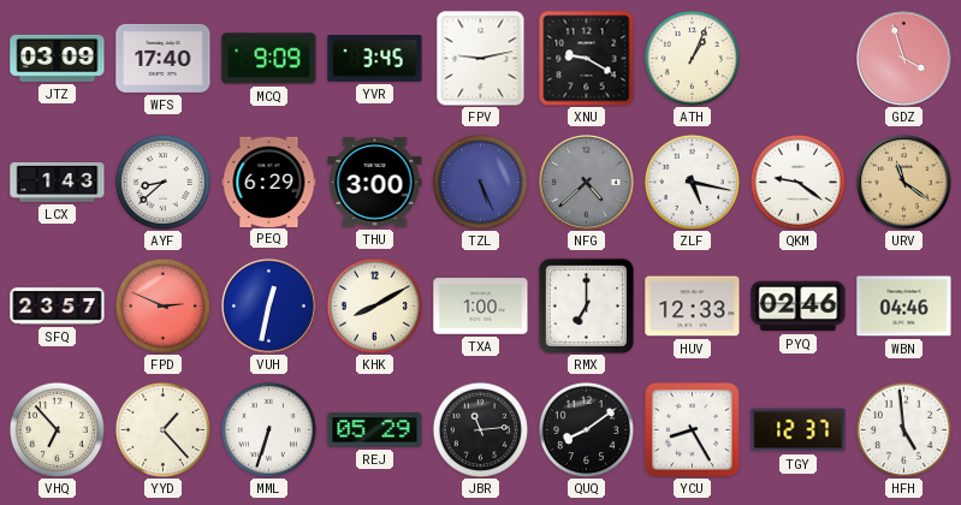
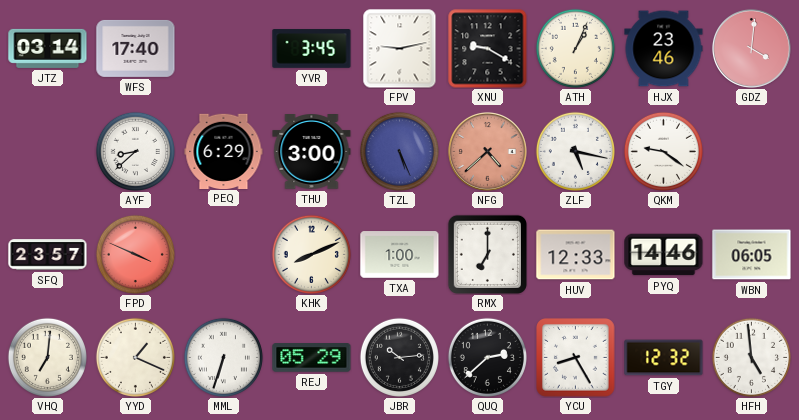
JTZ: 03:09 -> 03:14
MCQ: 9:09 -> none
HJX: none -> 23:46
GDZ: 3:57 -> 4:01
LCX: 1:43 -> none
NFG dial: grey -> salmon
URV: 11:21 -> none
FPD: 2:49 -> 3:49
VUH: 12:32 -> none
KHK: 8:10 -> 8:11
PYQ: 02:46 -> 14:46
WBN: 04:46 -> 06:05
VHQ: 6:53 -> 7:01
YYD: 1:23 -> 1:19
JBR: 11:14 -> 10:14
QUQ: 8:09 -> 2:38
TGY: 12:37 -> 12:32
